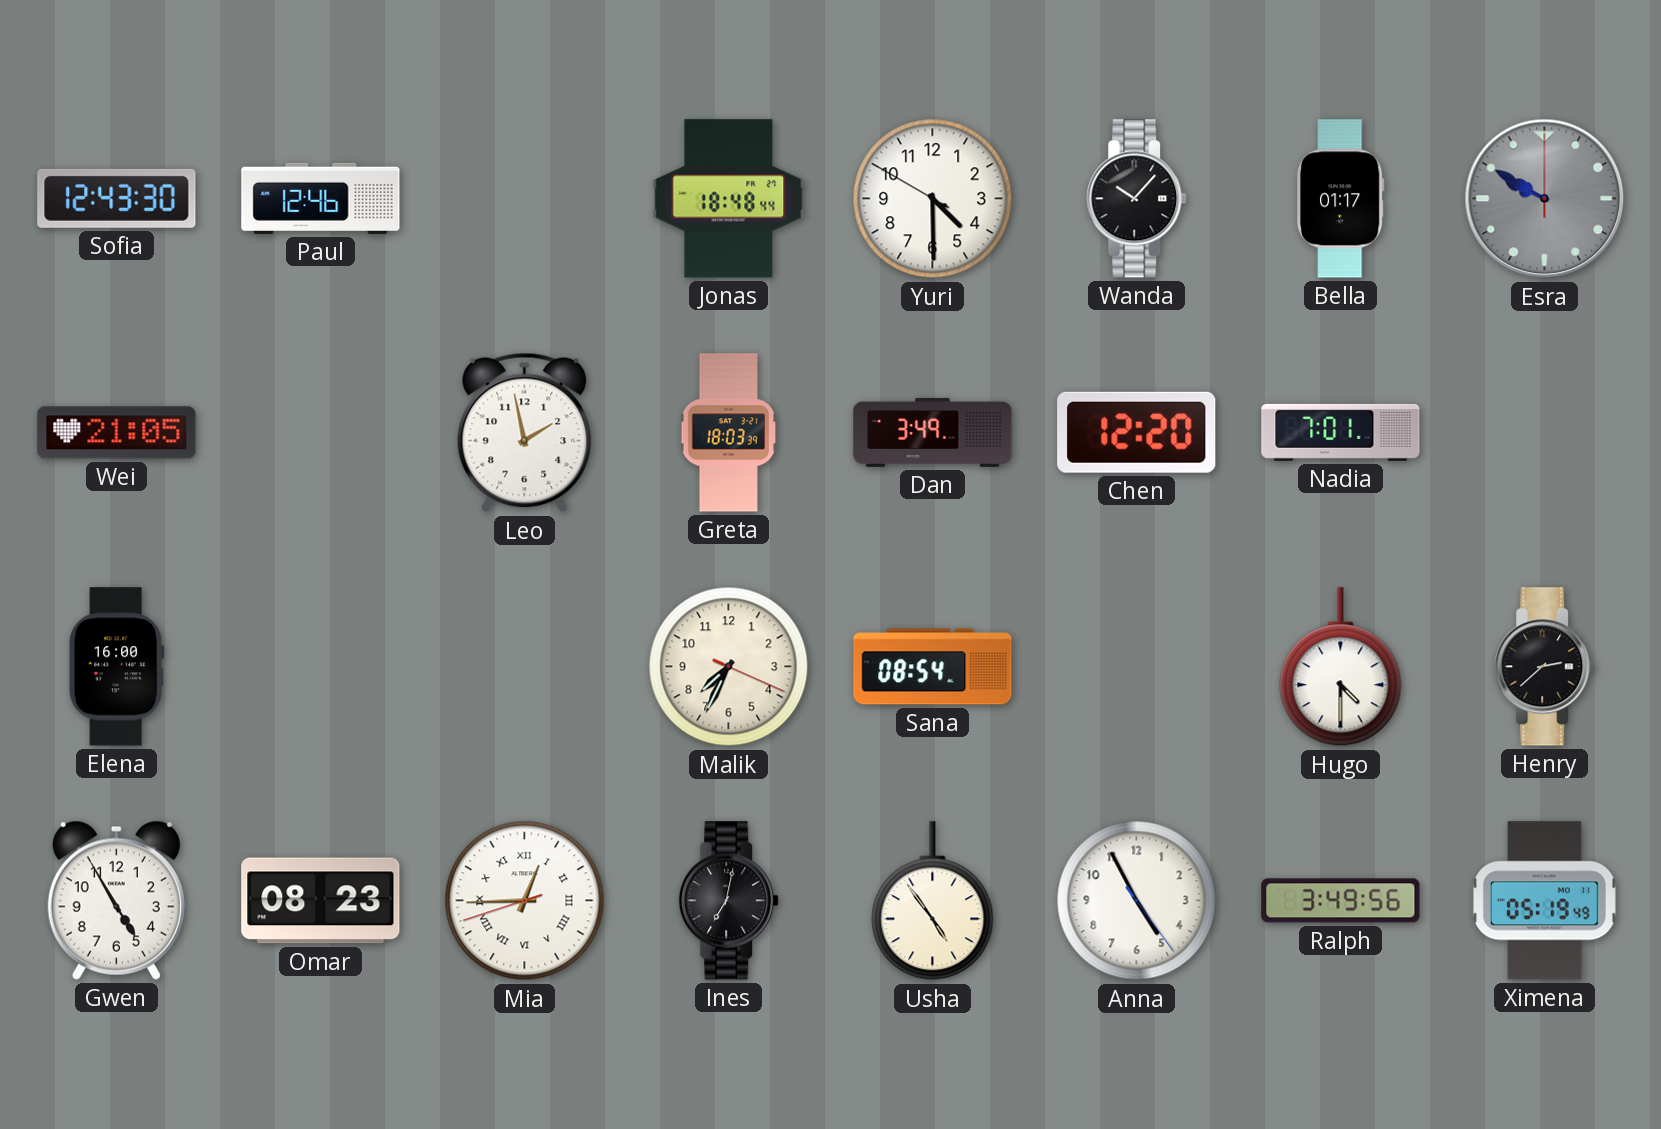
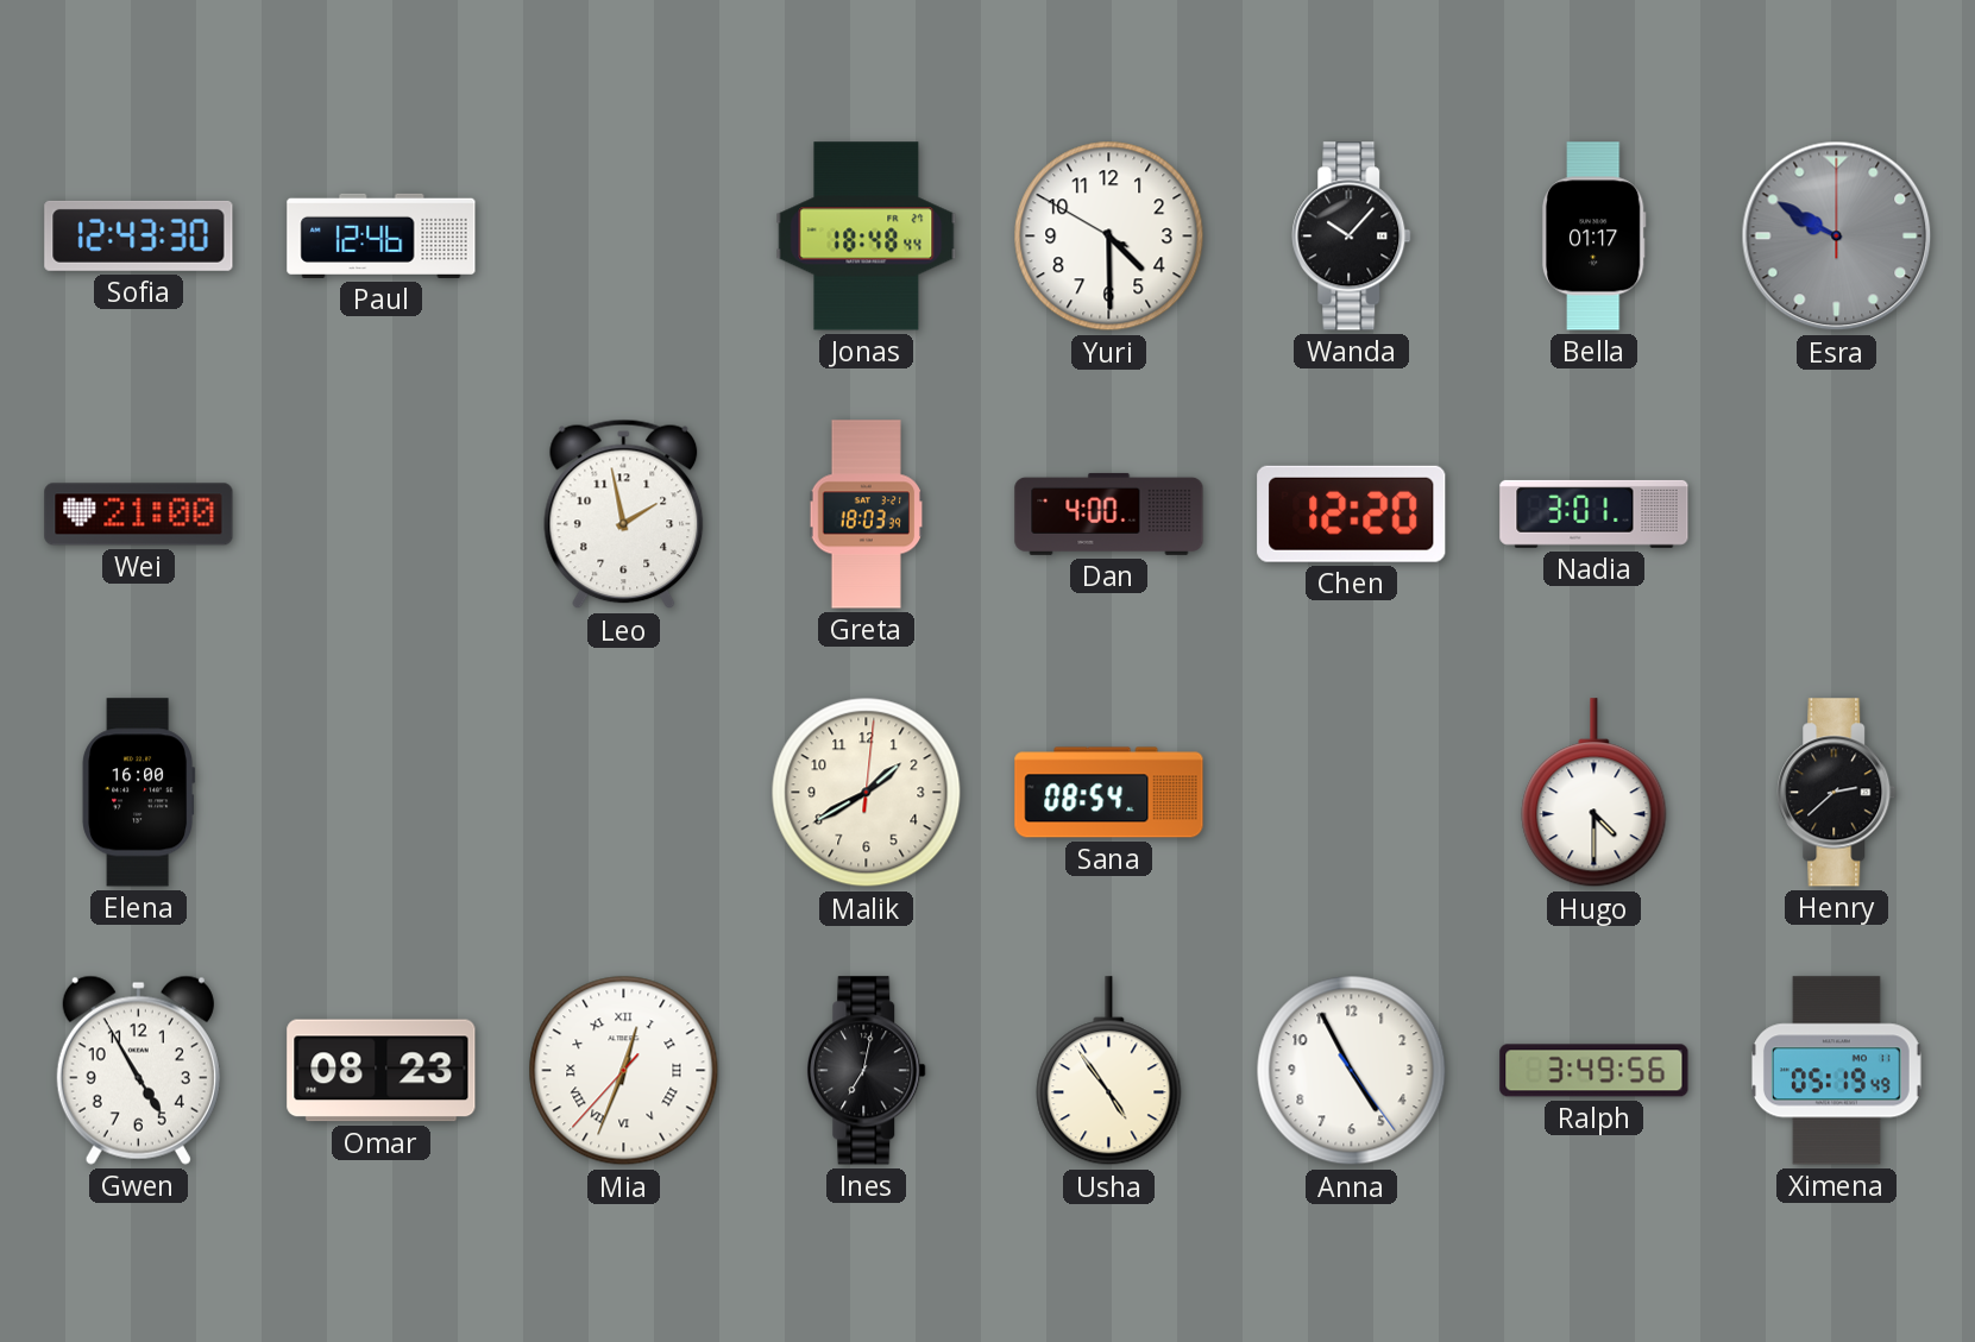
Wei: 21:05 -> 21:00
Dan: 3:49 -> 4:00
Nadia: 7:01 -> 3:01
Malik: 7:34 -> 1:40
Mia: 12:44 -> 12:33
